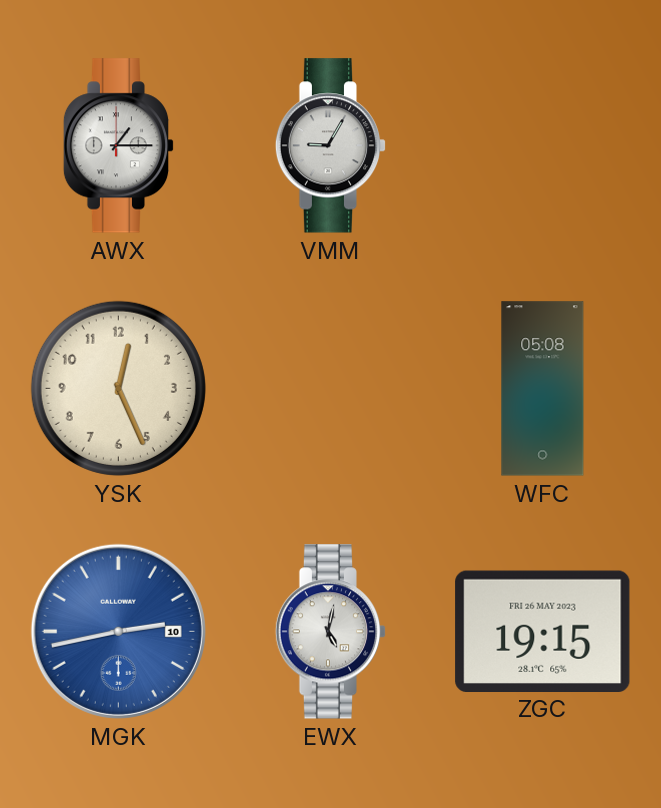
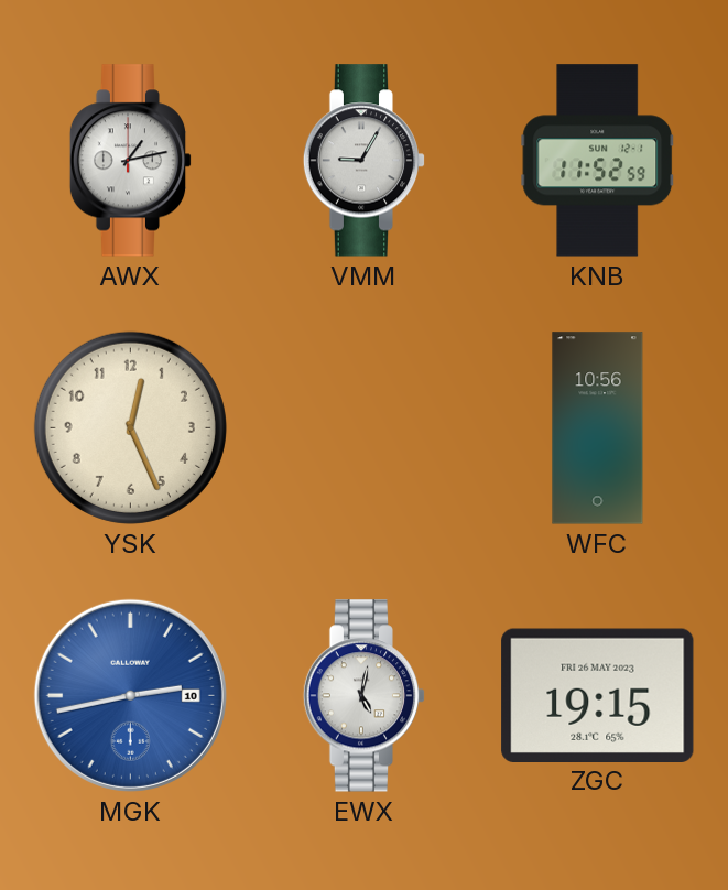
AWX: 1:15 -> 1:13
KNB: none -> 11:52
WFC: 05:08 -> 10:56
